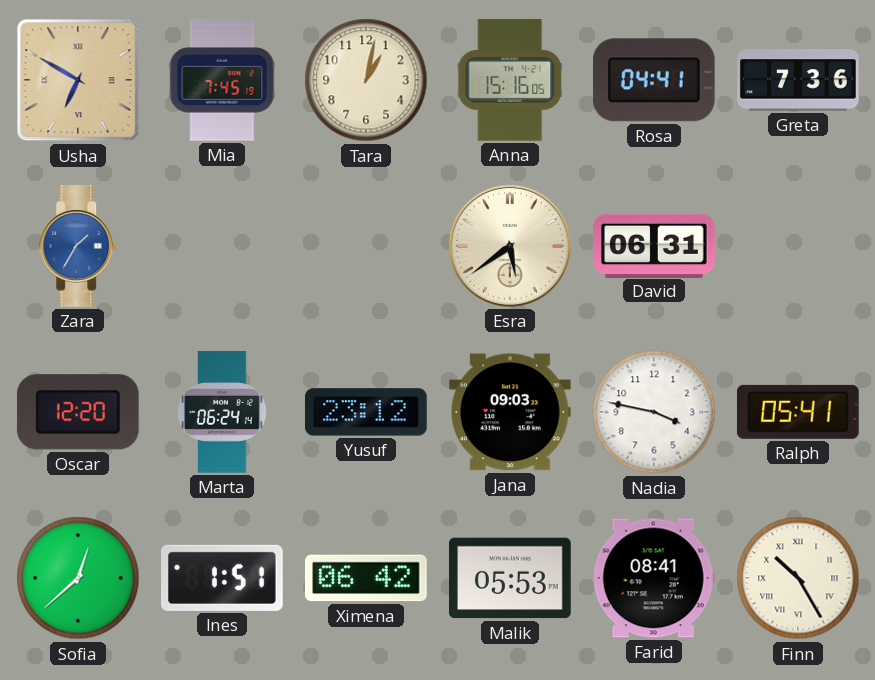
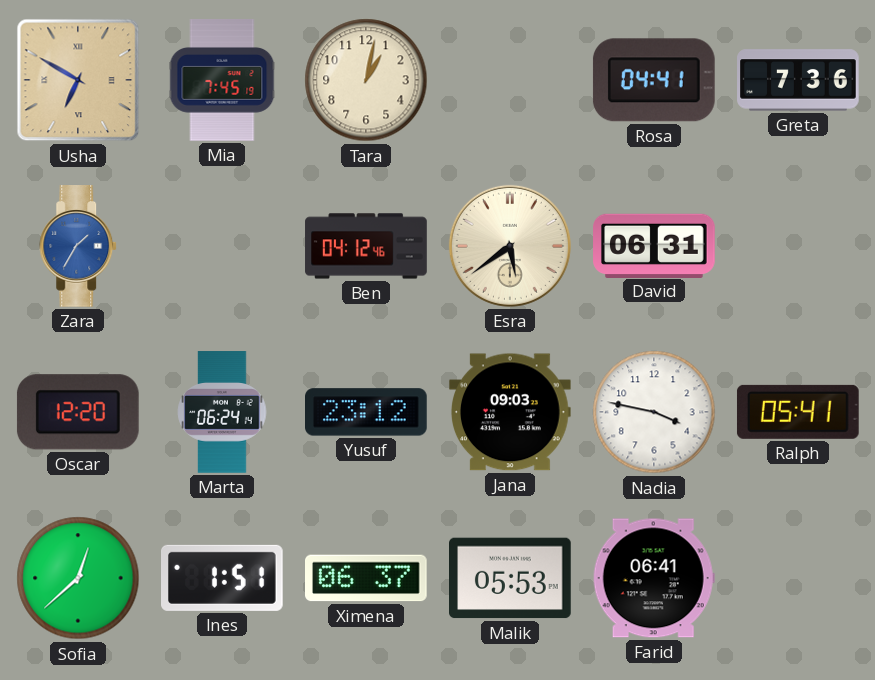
Anna: 15:16 -> none
Ben: none -> 04:12
Ximena: 06:42 -> 06:37
Farid: 08:41 -> 06:41
Finn: 10:25 -> none
